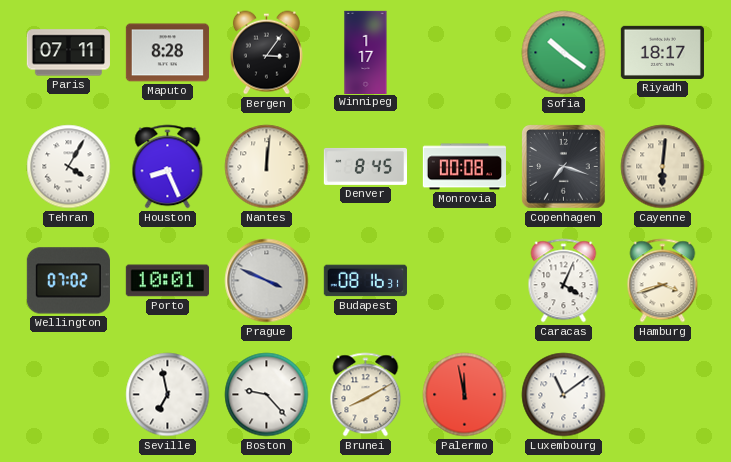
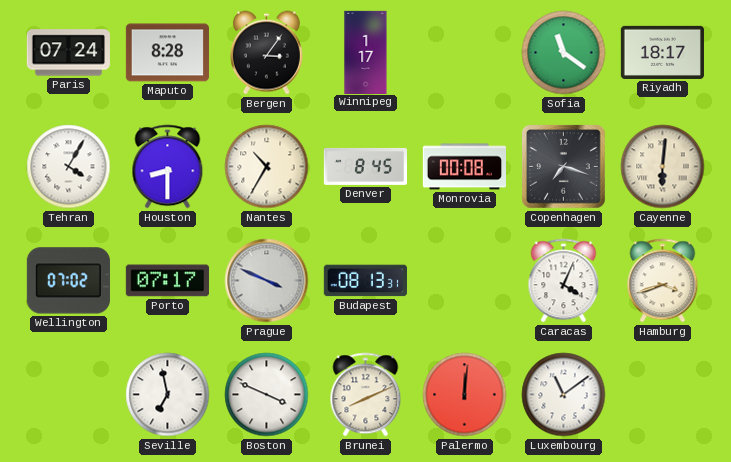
Paris: 07:11 -> 07:24
Sofia: 10:21 -> 11:21
Houston: 8:26 -> 8:30
Nantes: 12:01 -> 10:35
Porto: 10:01 -> 07:17
Budapest: 08:16 -> 08:13
Boston: 9:23 -> 3:49
Brunei: 8:10 -> 8:11
Palermo: 11:58 -> 12:01
